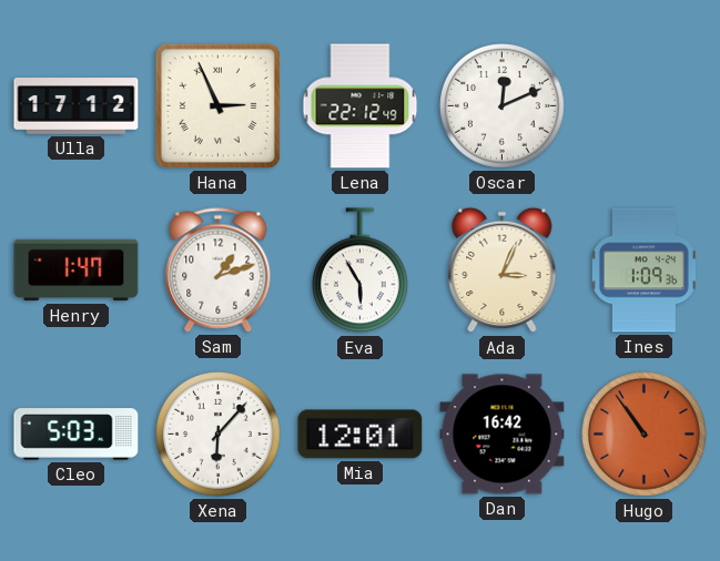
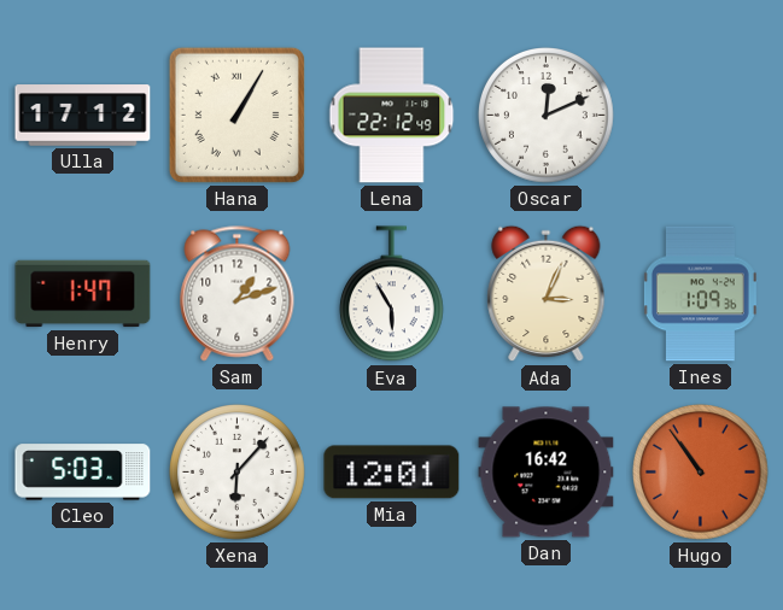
Hana: 2:56 -> 1:05
